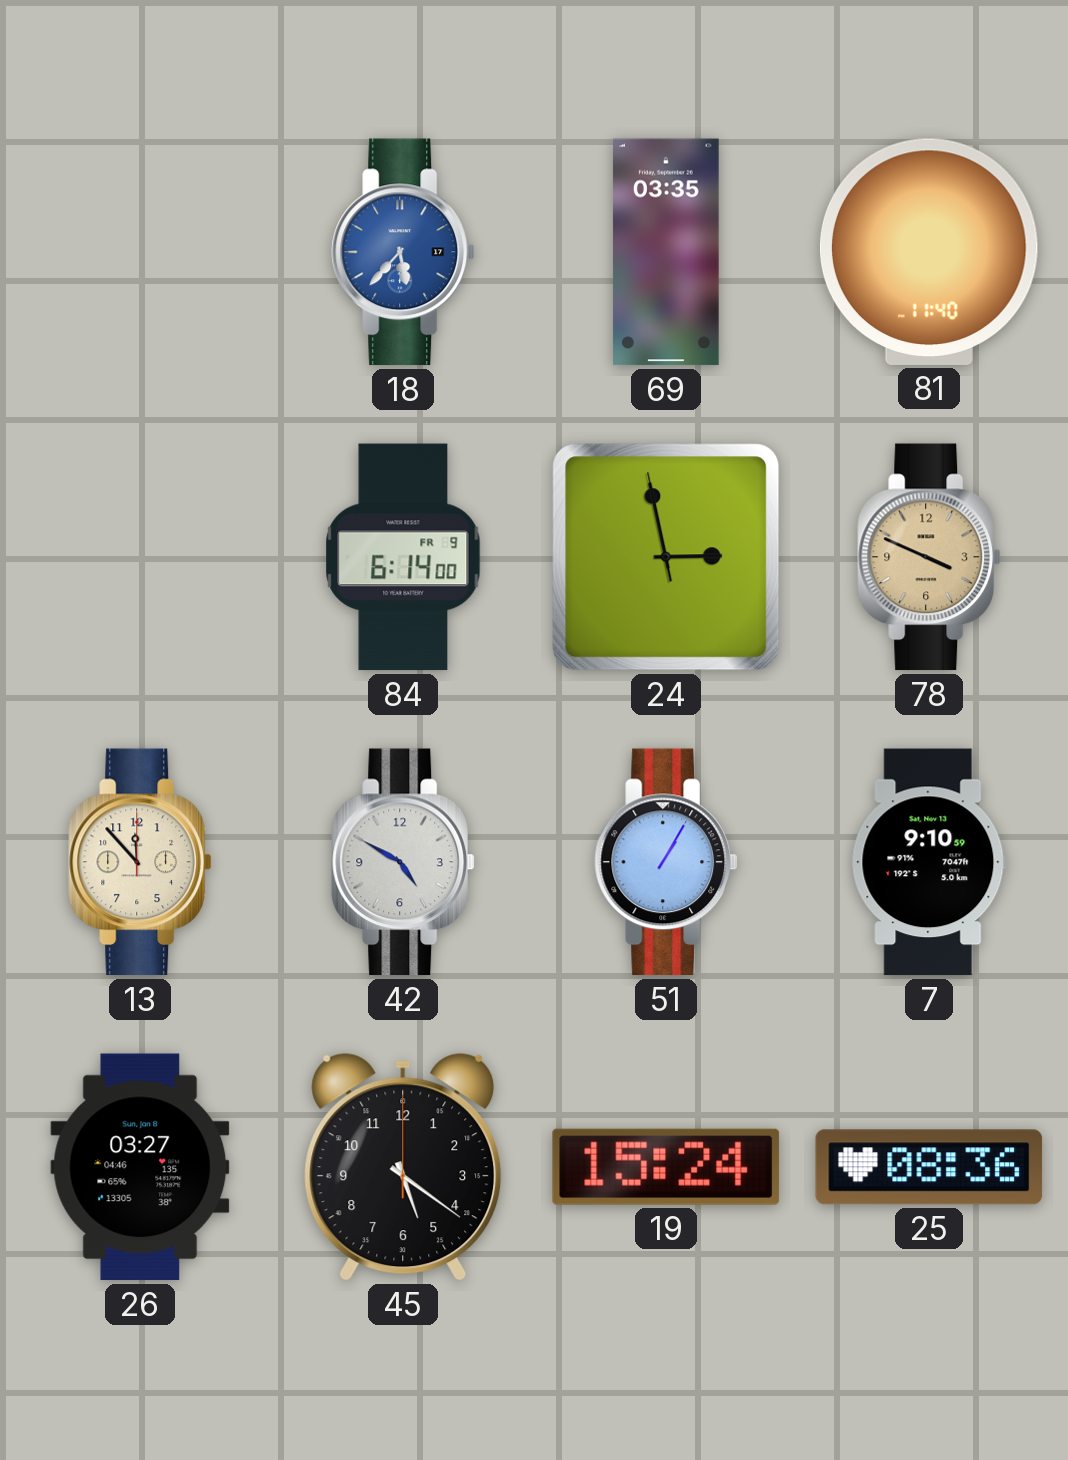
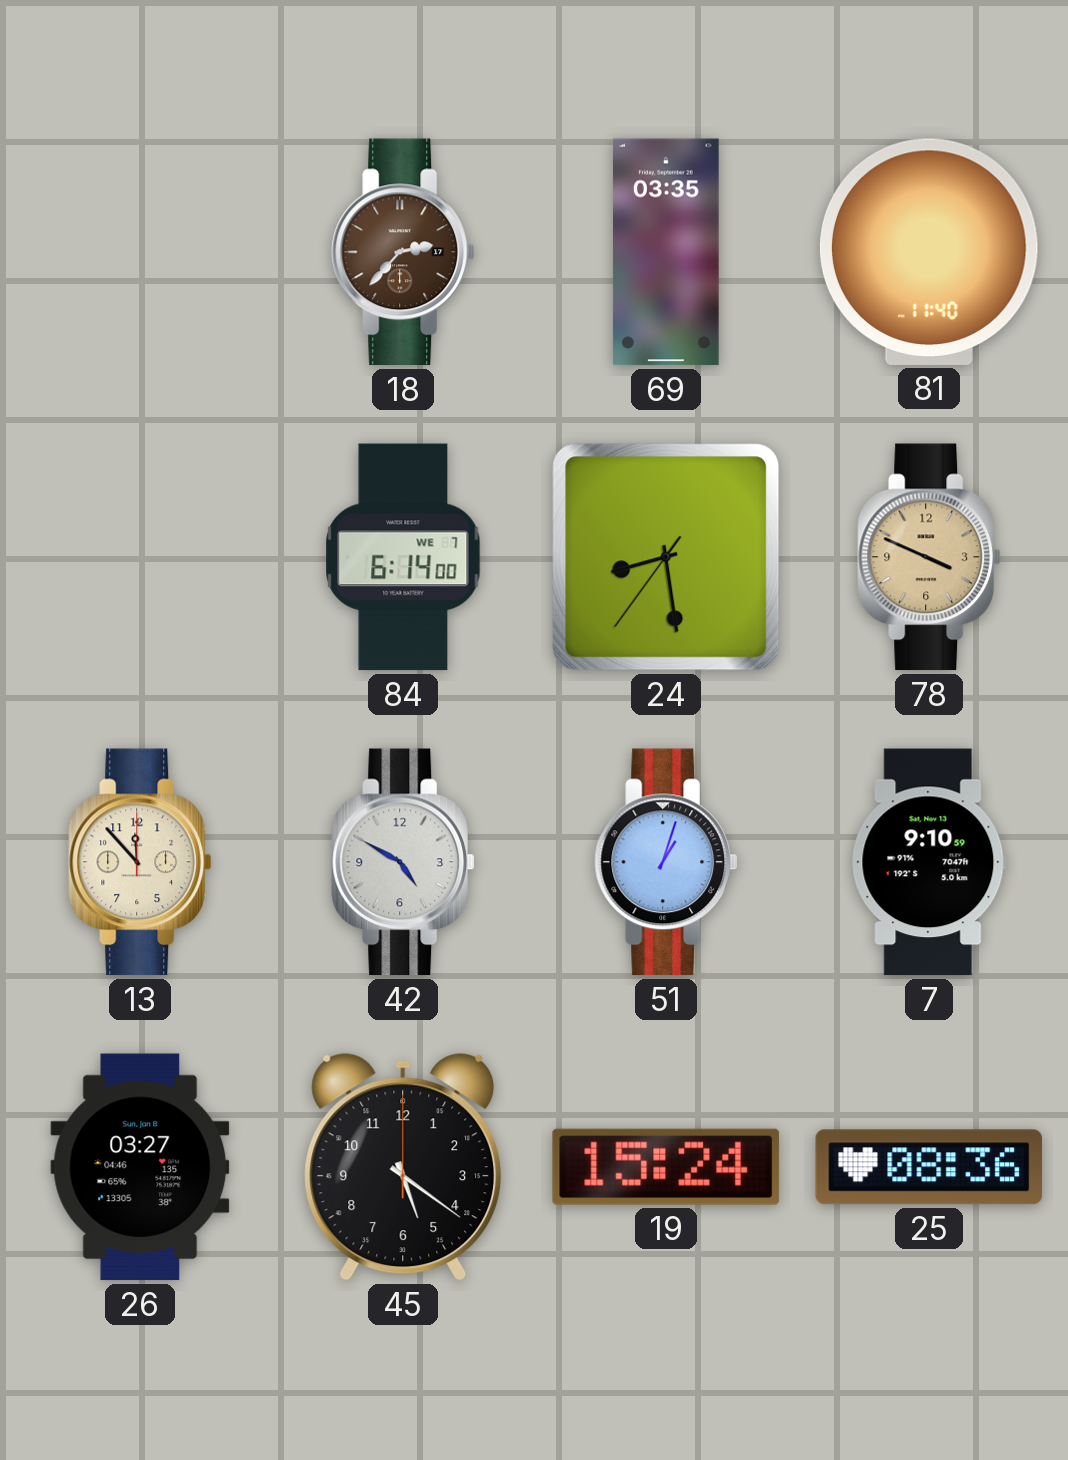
18: 5:37 -> 2:37
18 dial: blue -> brown
84 date: FR 9 -> WE 7
24: 2:57 -> 8:28
51: 1:05 -> 1:03
